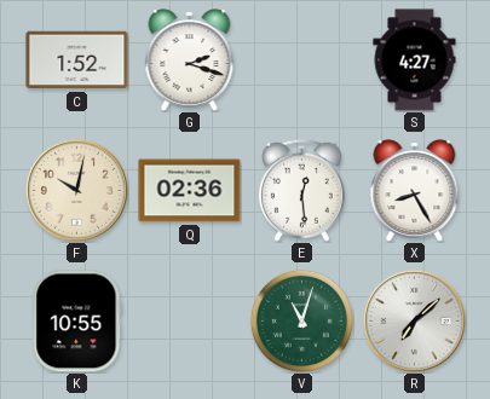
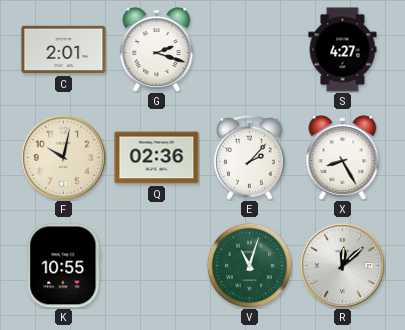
C: 1:52 -> 2:01
E: 12:29 -> 2:07
R: 7:08 -> 12:08
